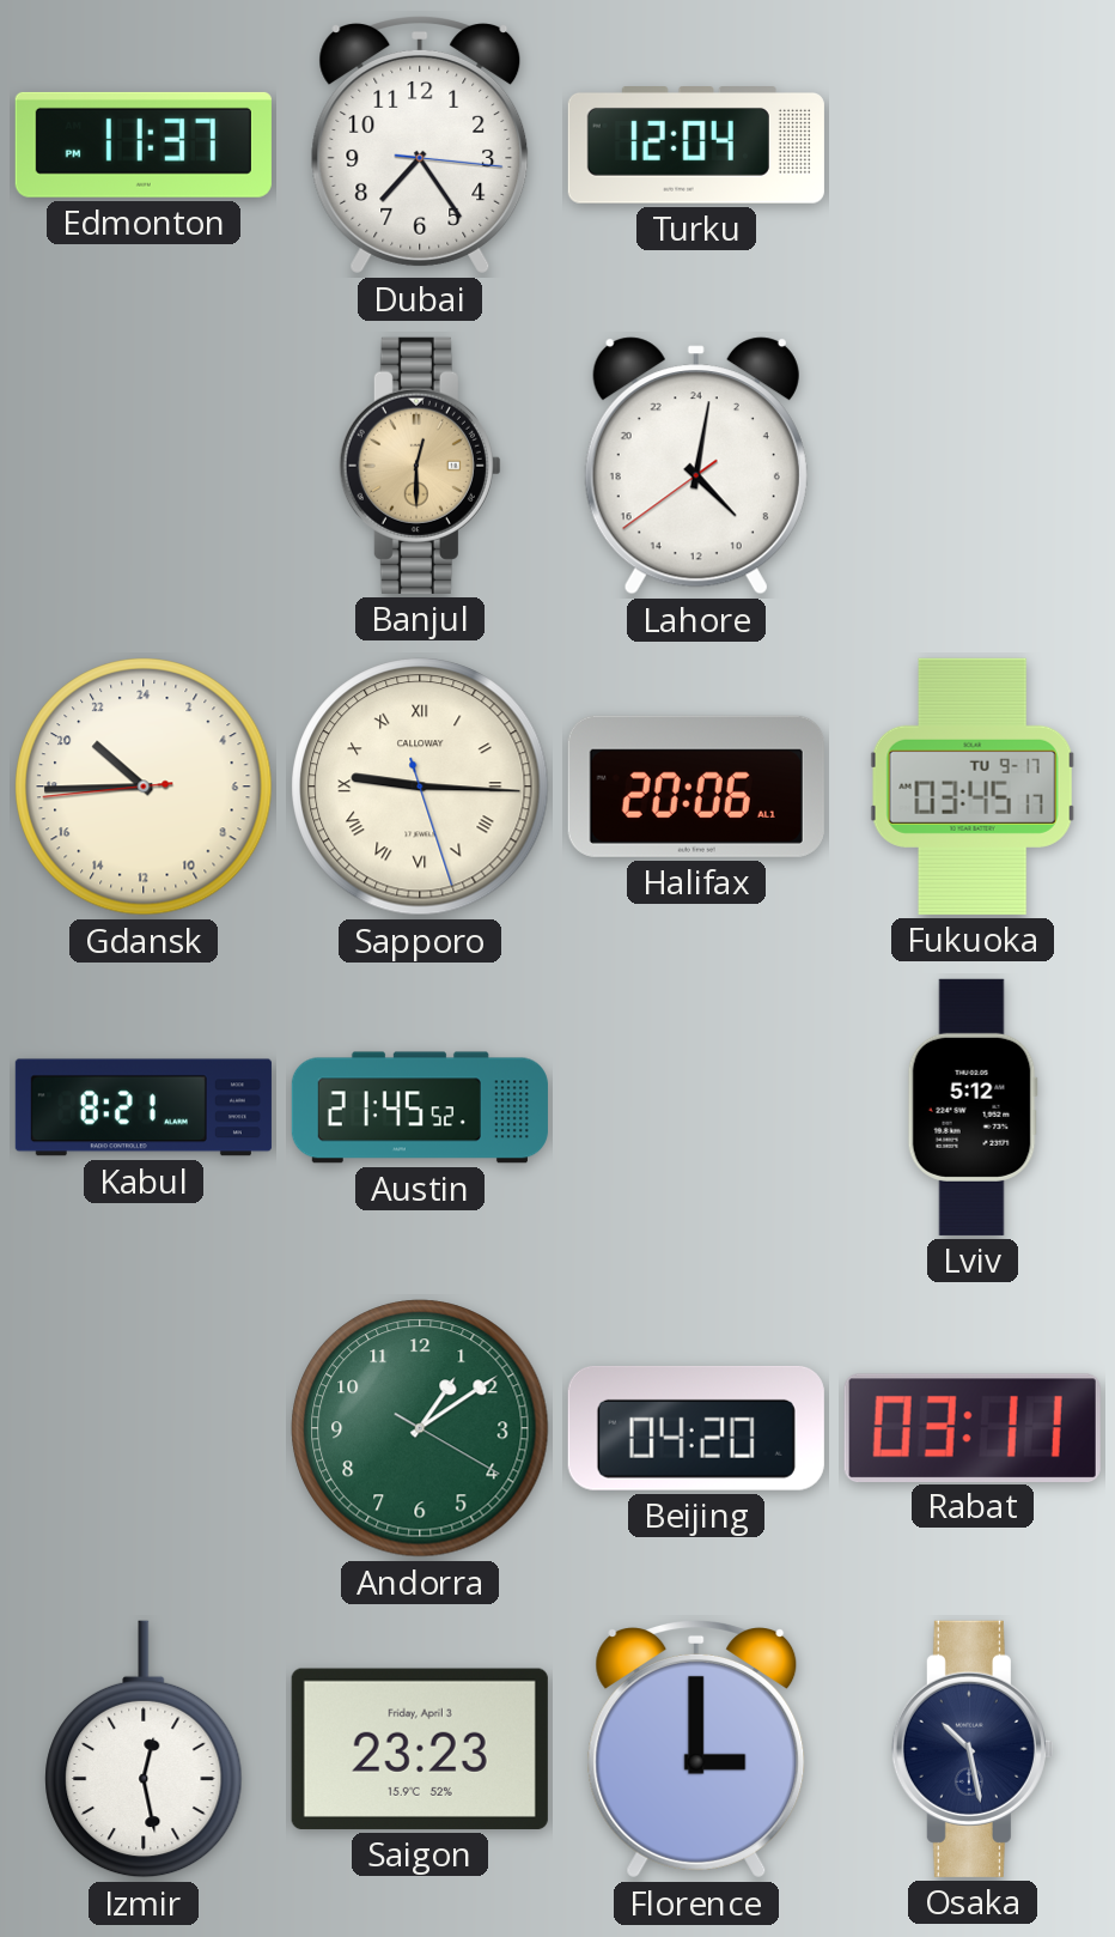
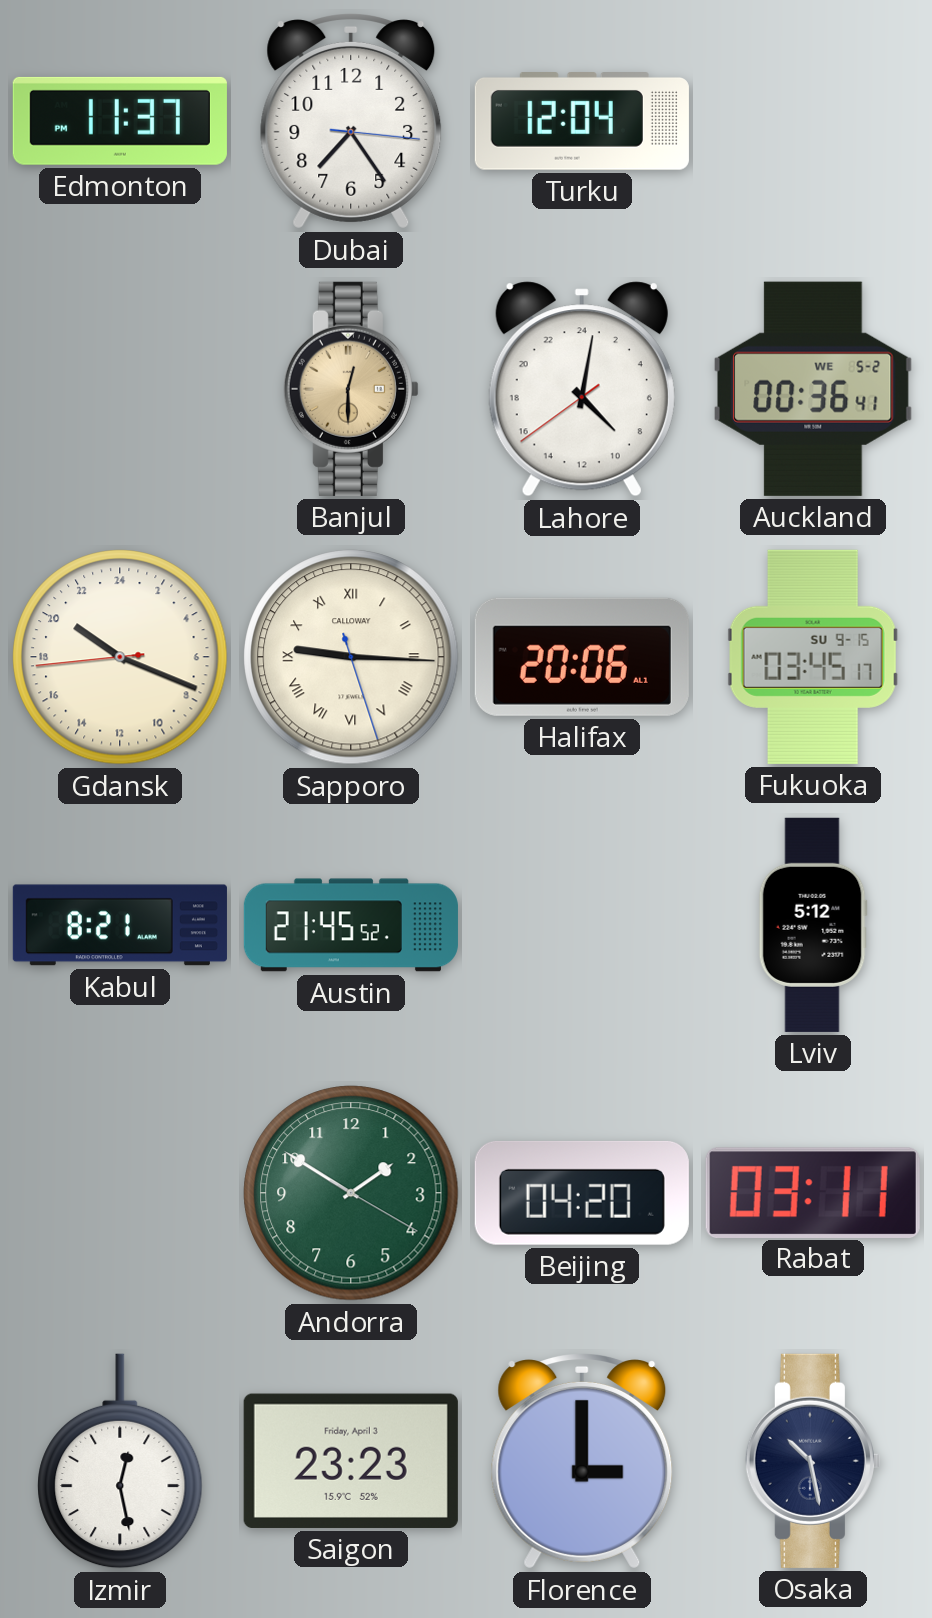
Auckland: none -> 00:36
Gdansk: 20:44 -> 20:18
Fukuoka date: TU 9-17 -> SU 9-15
Andorra: 1:09 -> 1:50
